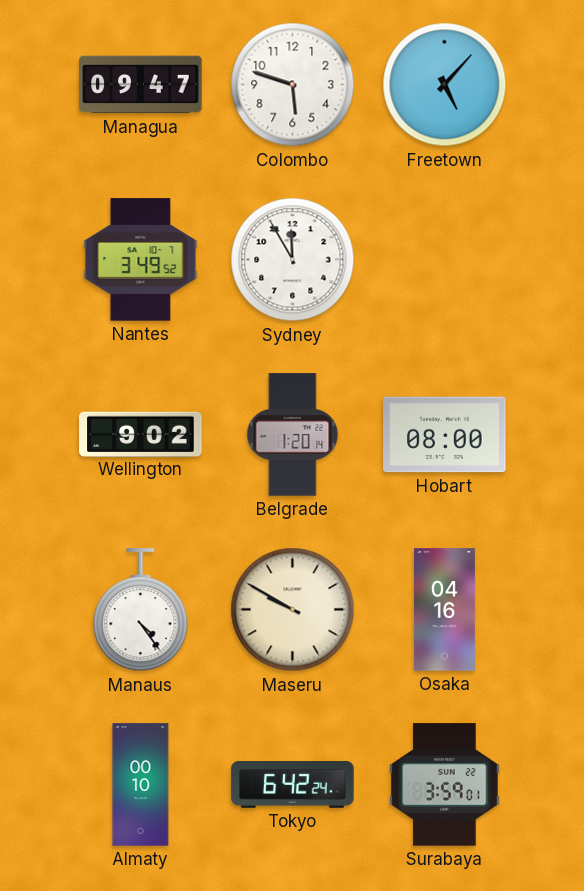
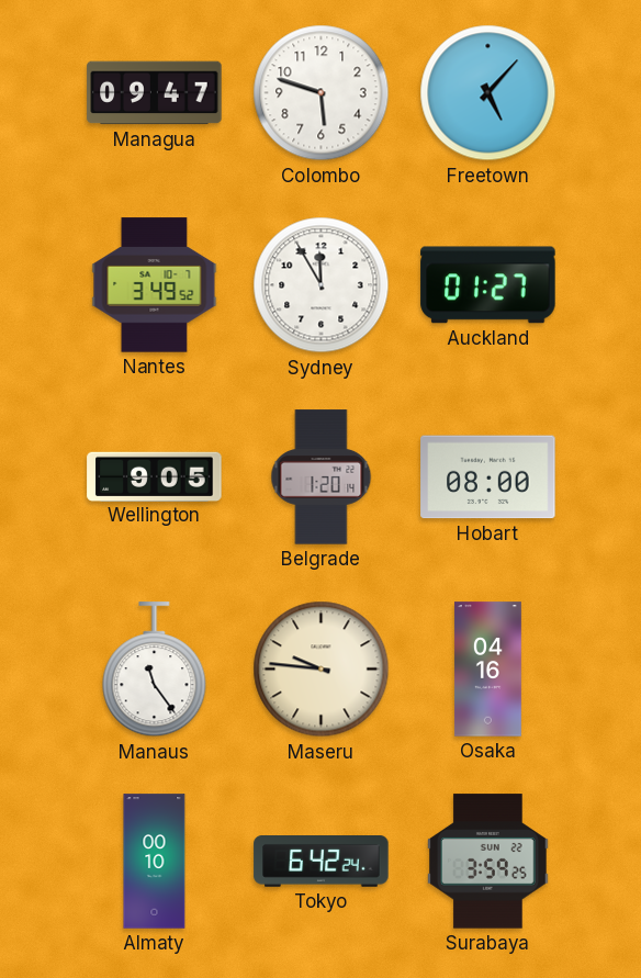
Auckland: none -> 01:27
Wellington: 9:02 -> 9:05
Manaus: 4:24 -> 11:24
Maseru: 9:50 -> 9:46
Surabaya: 3:59:01 -> 3:59:25
